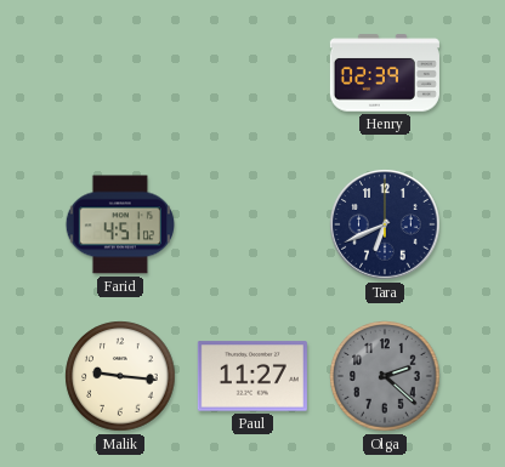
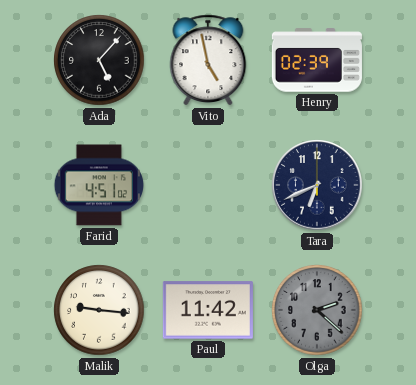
Ada: none -> 5:07
Vito: none -> 4:58
Paul: 11:27 -> 11:42
